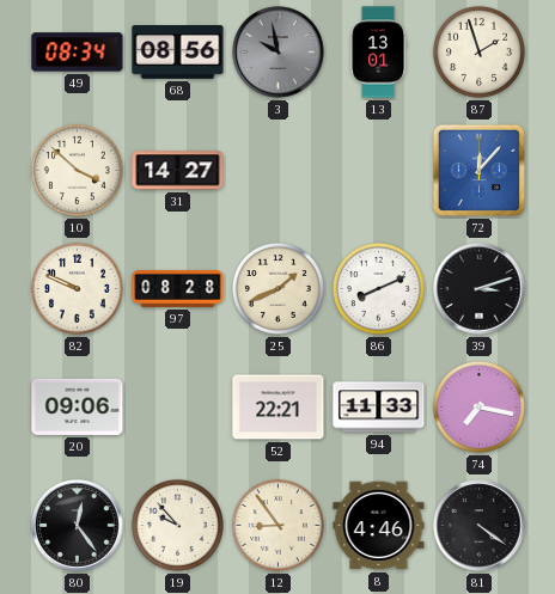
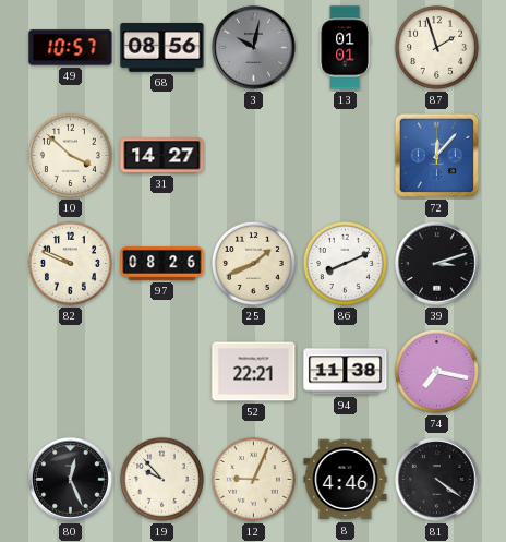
49: 08:34 -> 10:57
3: 9:58 -> 10:02
13: 13:01 -> 01:01
97: 08:28 -> 08:26
20: 09:06 -> none
94: 11:33 -> 11:38
80: 12:24 -> 12:26
12: 8:54 -> 9:04
